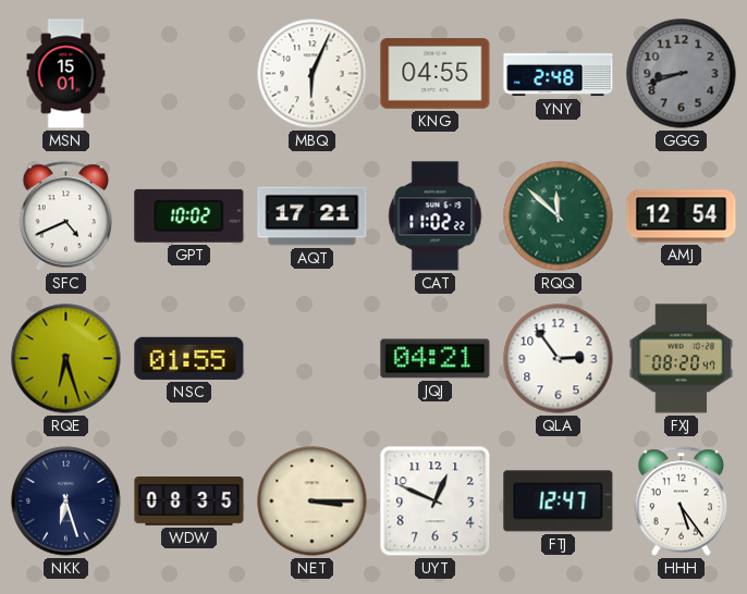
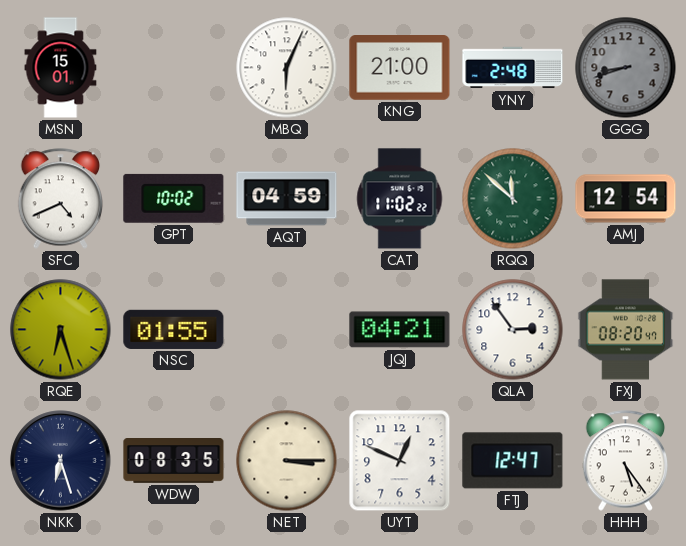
KNG: 04:55 -> 21:00
AQT: 17:21 -> 04:59
